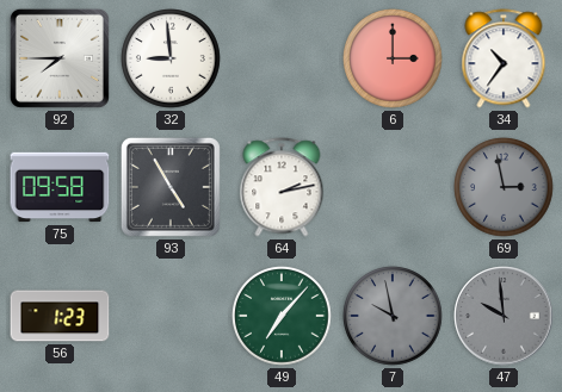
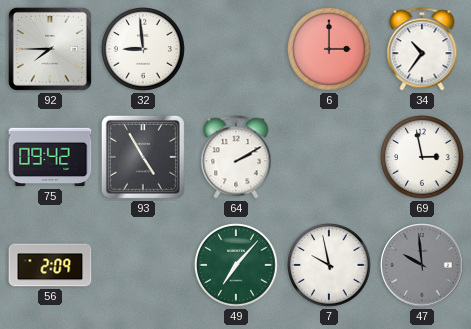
75: 09:58 -> 09:42
64: 2:13 -> 2:10
69 dial: grey -> white
56: 1:23 -> 2:09
7 dial: grey -> white
